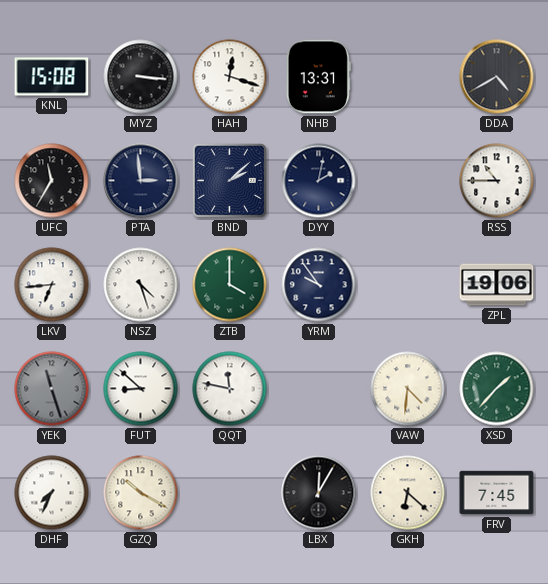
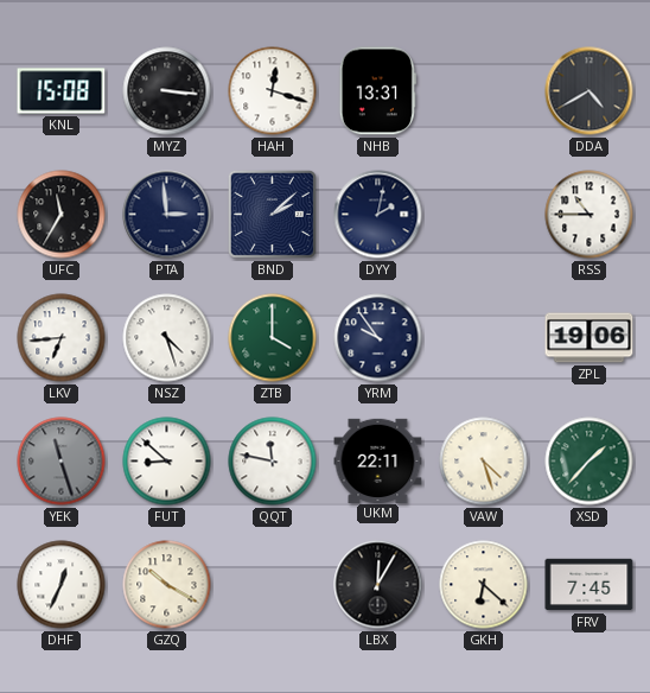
UKM: none -> 22:11
VAW: 4:31 -> 4:27
DHF: 7:34 -> 12:34
